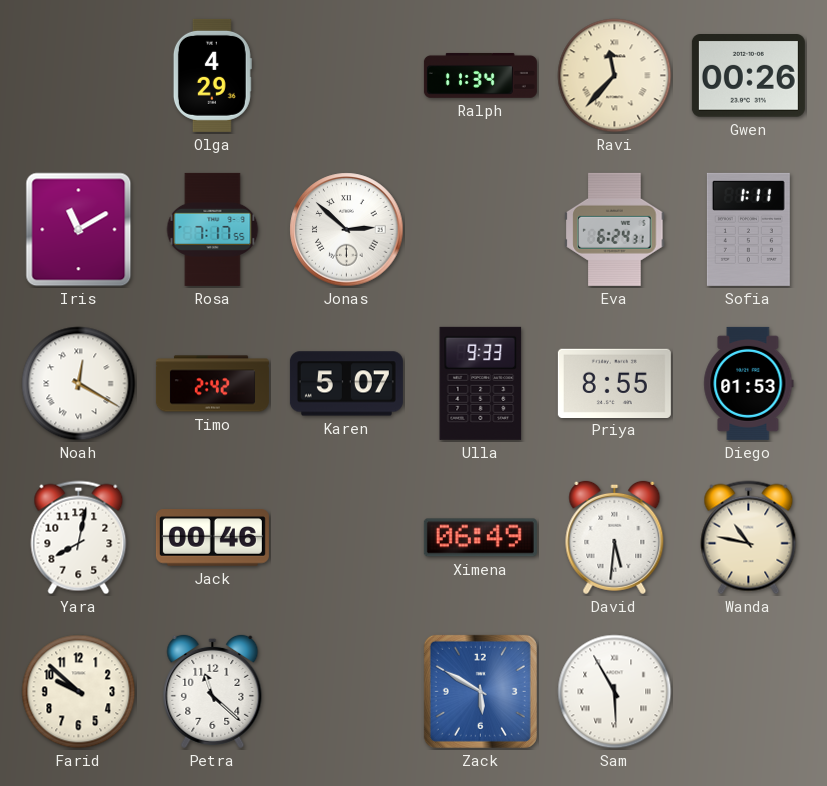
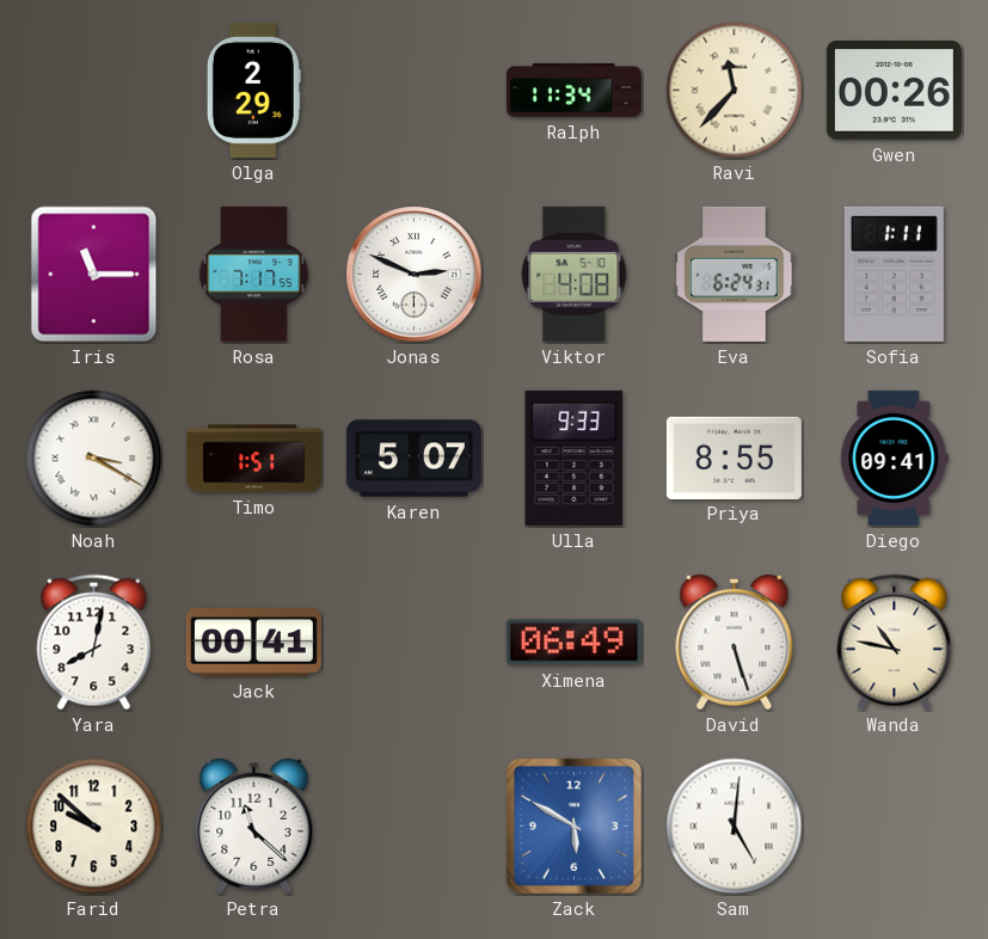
Olga: 4:29 -> 2:29
Iris: 11:10 -> 11:15
Jonas: 2:52 -> 2:49
Viktor: none -> 4:08
Noah: 12:20 -> 3:20
Timo: 2:42 -> 1:51
Diego: 01:53 -> 09:41
Jack: 00:46 -> 00:41
David: 5:31 -> 5:27
Sam: 5:55 -> 5:01
